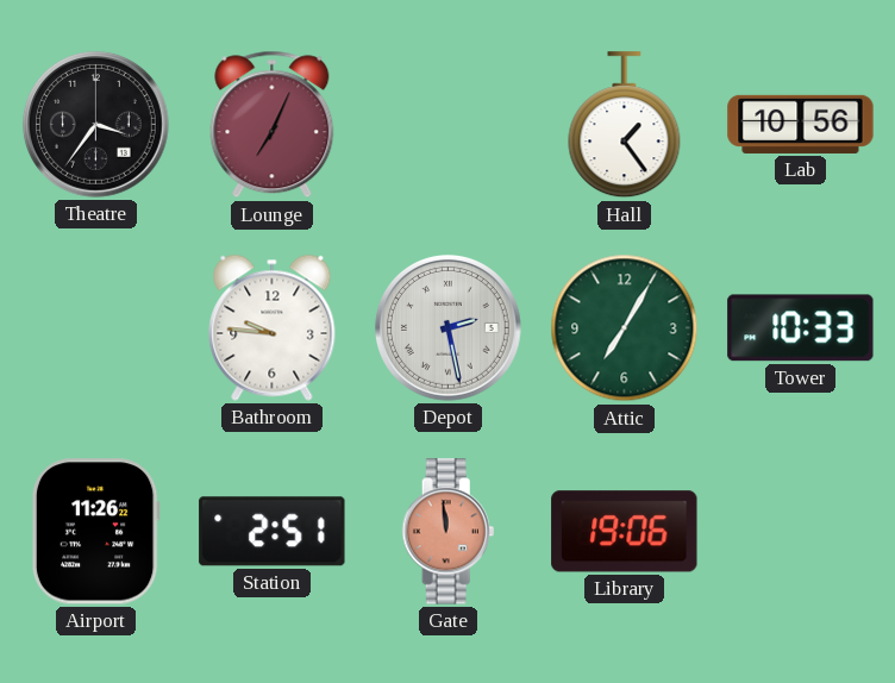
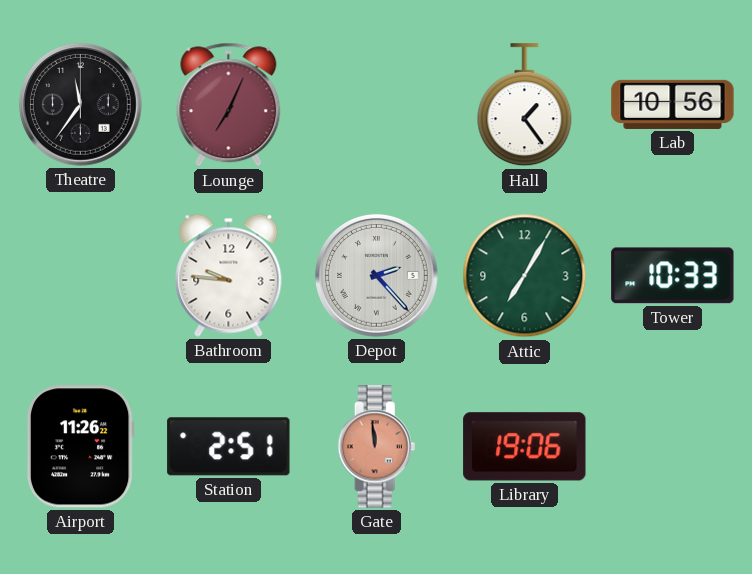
Theatre: 3:36 -> 11:36
Depot: 2:28 -> 2:23
